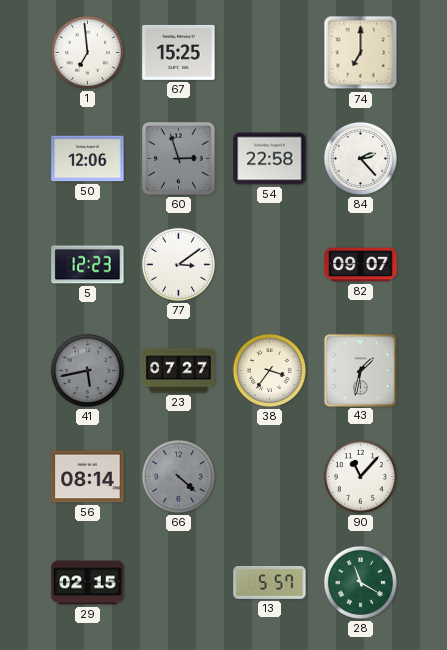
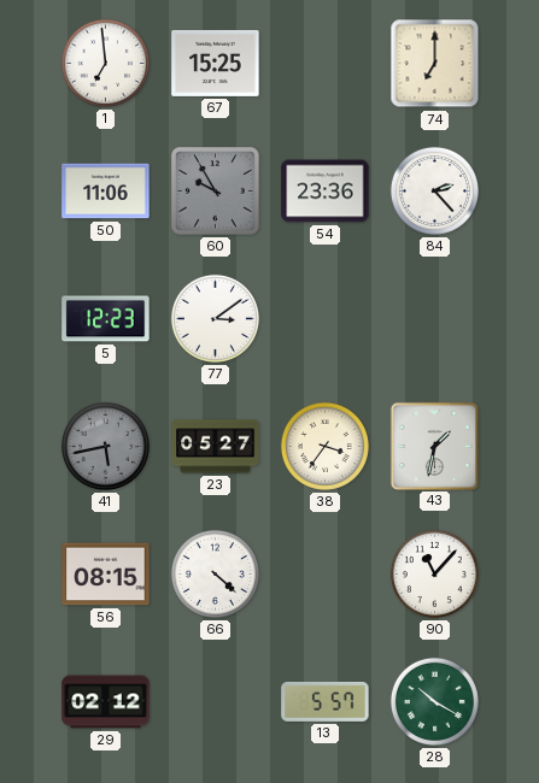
50: 12:06 -> 11:06
60: 2:57 -> 9:55
54: 22:58 -> 23:36
82: 09:07 -> none
23: 07:27 -> 05:27
56: 08:14 -> 08:15
66 dial: grey -> white
29: 02:15 -> 02:12
28: 11:20 -> 10:20
